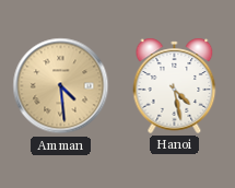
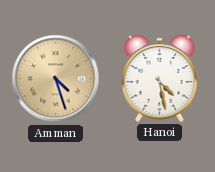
Amman: 4:29 -> 4:27
